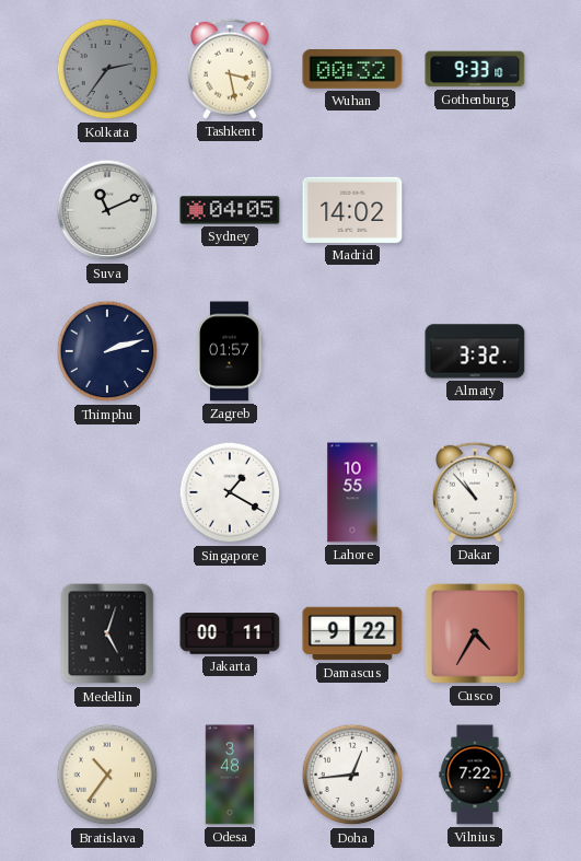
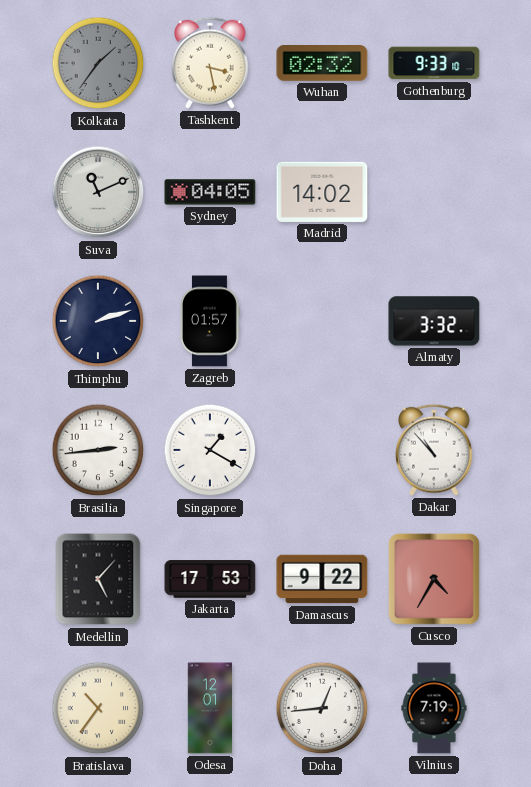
Kolkata: 2:36 -> 1:36
Wuhan: 00:32 -> 02:32
Brasilia: none -> 2:44
Lahore: 10:55 -> none
Medellin: 5:03 -> 5:07
Jakarta: 00:11 -> 17:53
Odesa: 3:48 -> 12:01
Vilnius: 7:22 -> 7:19
